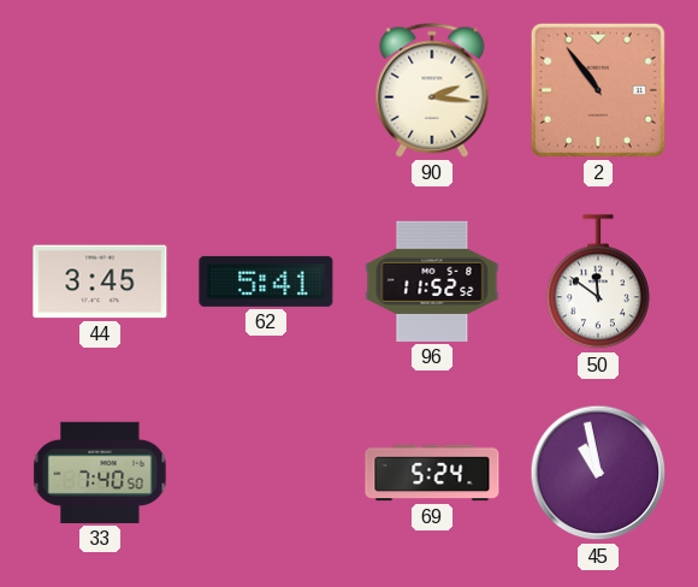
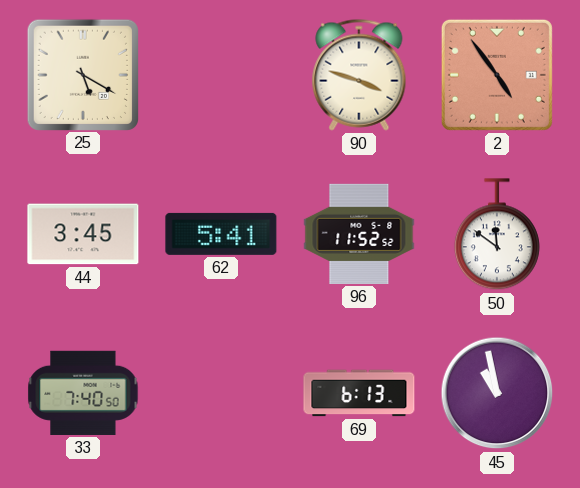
25: none -> 5:20
90: 2:16 -> 3:48
2: 10:54 -> 4:54
69: 5:24 -> 6:13
